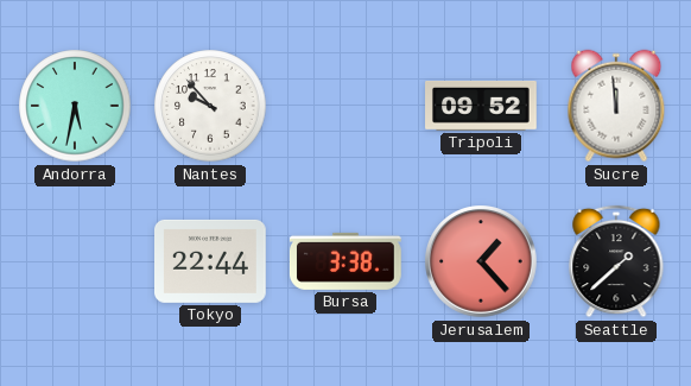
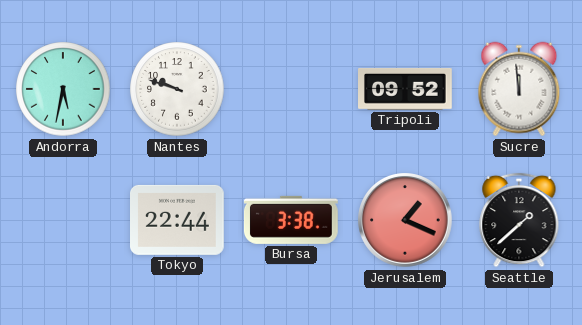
Nantes: 9:53 -> 9:48
Jerusalem: 1:23 -> 1:19
